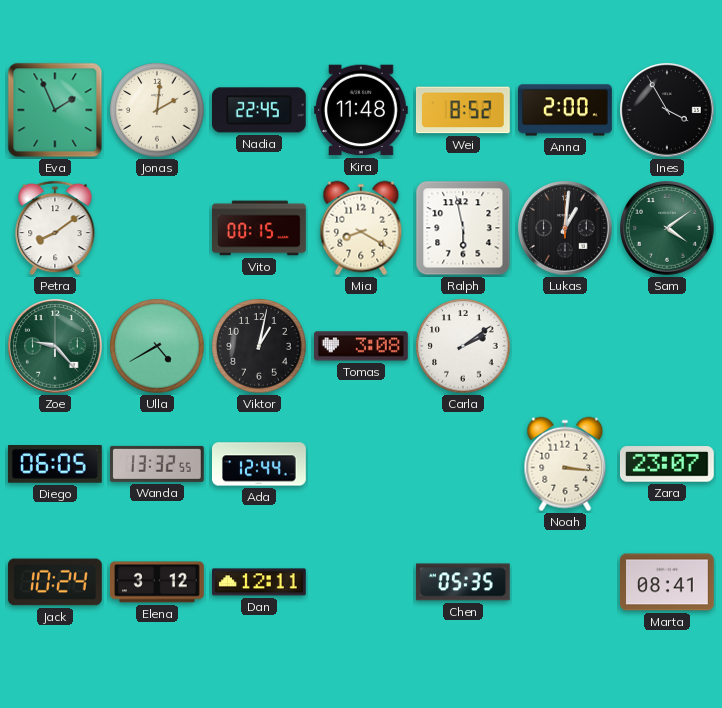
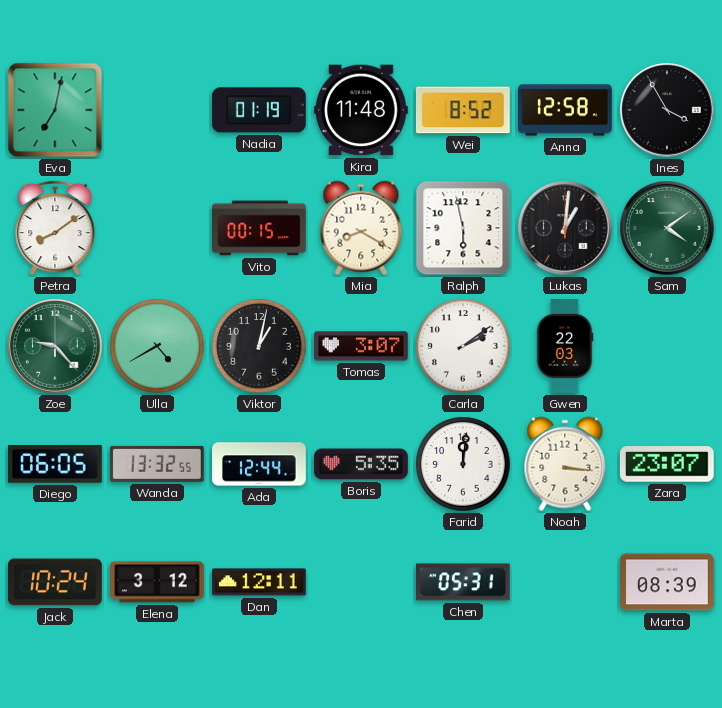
Eva: 1:56 -> 7:02
Jonas: 2:01 -> none
Nadia: 22:45 -> 01:19
Anna: 2:00 -> 12:58
Tomas: 3:08 -> 3:07
Gwen: none -> 22:03
Boris: none -> 5:35
Farid: none -> 12:01
Chen: 05:35 -> 05:31
Marta: 08:41 -> 08:39
